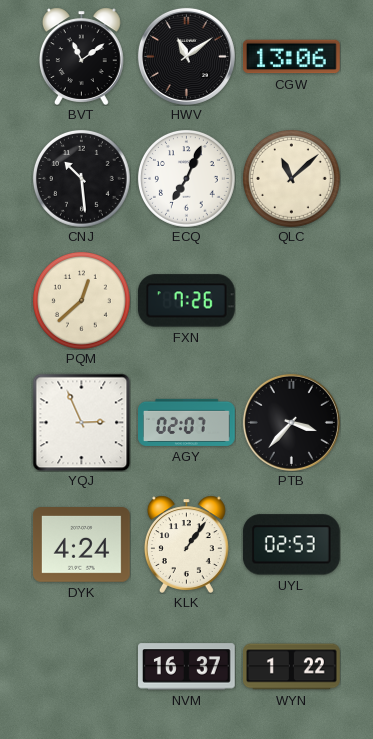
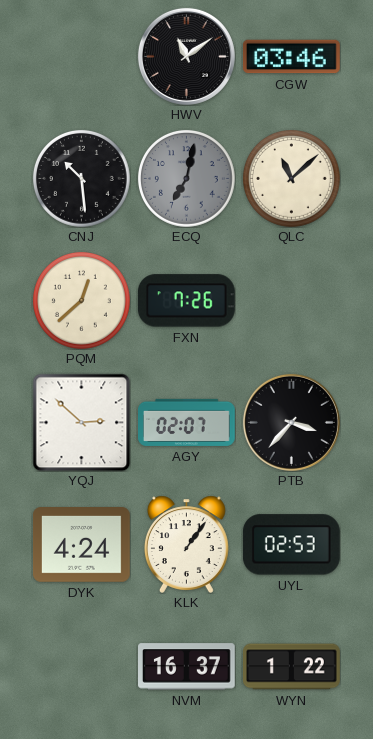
BVT: 11:09 -> none
CGW: 13:06 -> 03:46
ECQ: 7:04 -> 7:02
ECQ dial: white -> grey
YQJ: 2:56 -> 2:52
